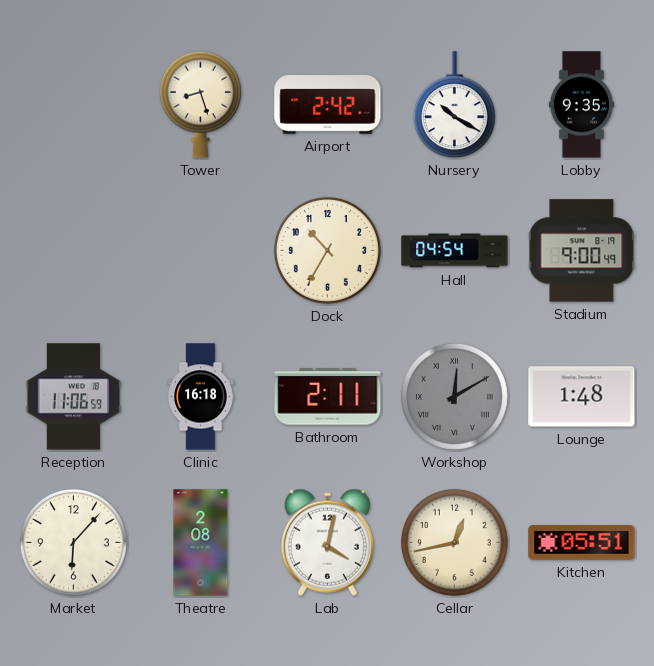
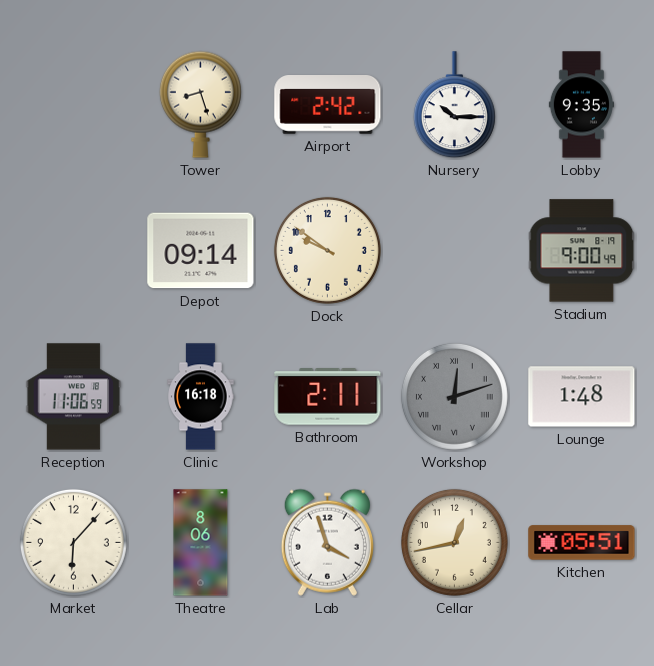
Nursery: 10:20 -> 10:15
Depot: none -> 09:14
Dock: 10:35 -> 9:51
Hall: 04:54 -> none
Workshop: 12:10 -> 12:12
Theatre: 2:08 -> 8:06
Lab: 4:02 -> 3:57
